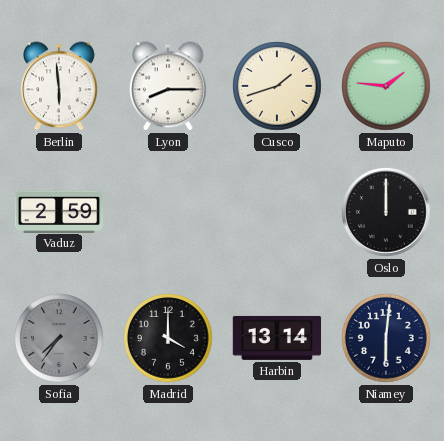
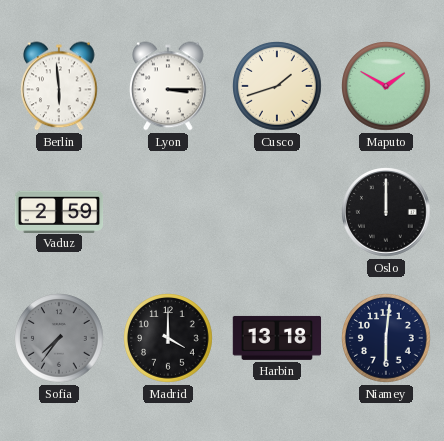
Lyon: 8:15 -> 3:15
Maputo: 1:46 -> 1:50
Harbin: 13:14 -> 13:18
